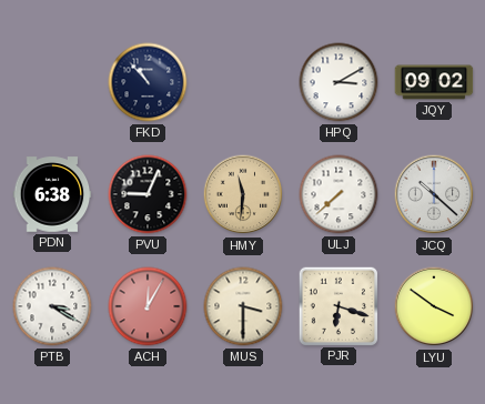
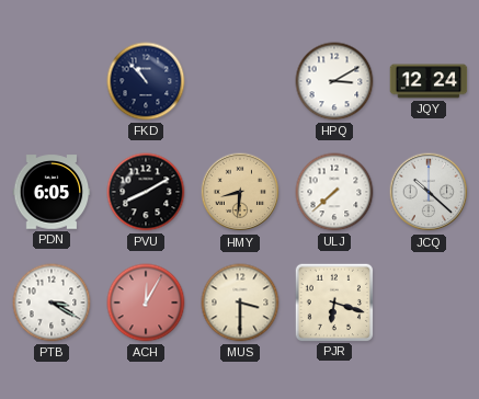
JQY: 09:02 -> 12:24
PDN: 6:38 -> 6:05
PVU: 9:04 -> 8:10
HMY: 11:31 -> 8:31
LYU: 3:51 -> none
